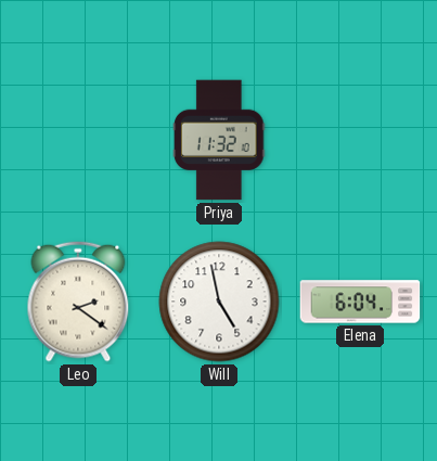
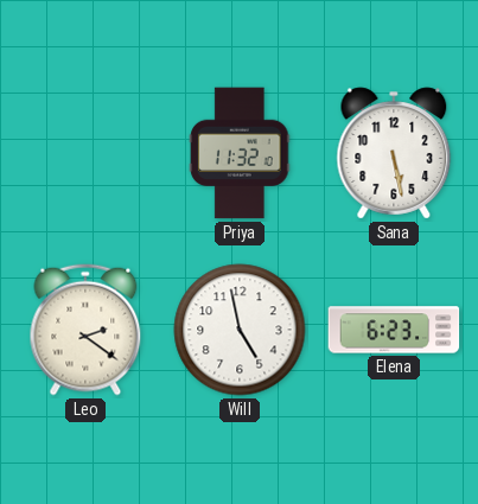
Sana: none -> 5:28
Elena: 6:04 -> 6:23
